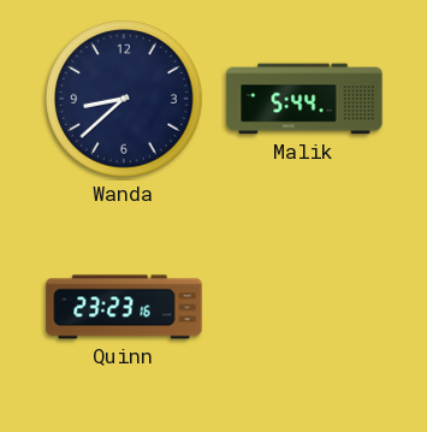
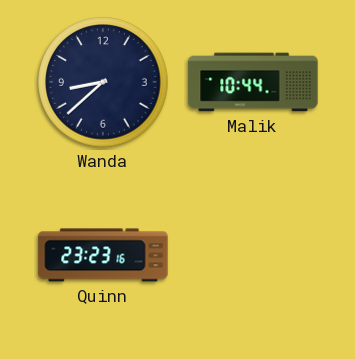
Malik: 5:44 -> 10:44
